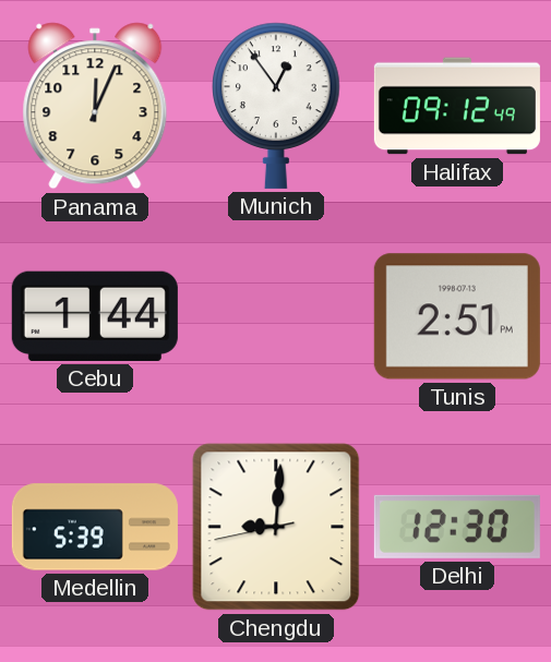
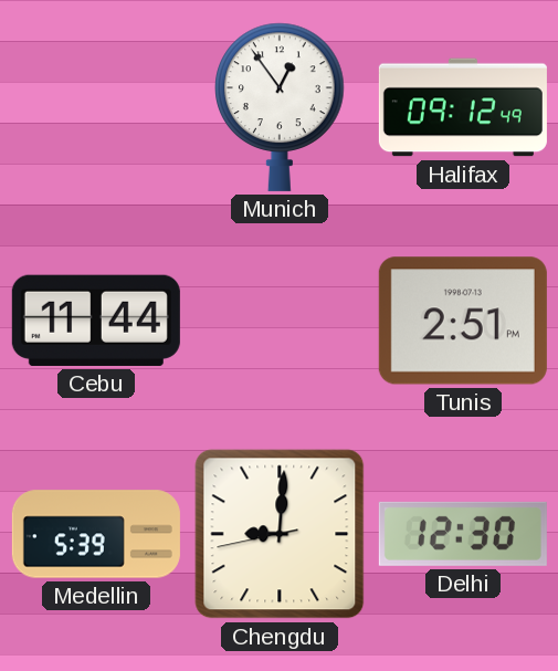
Panama: 12:04 -> none
Cebu: 1:44 -> 11:44
